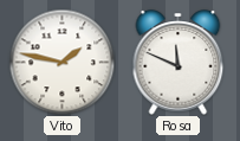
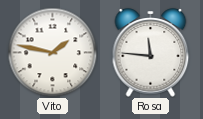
Rosa: 11:49 -> 11:46
